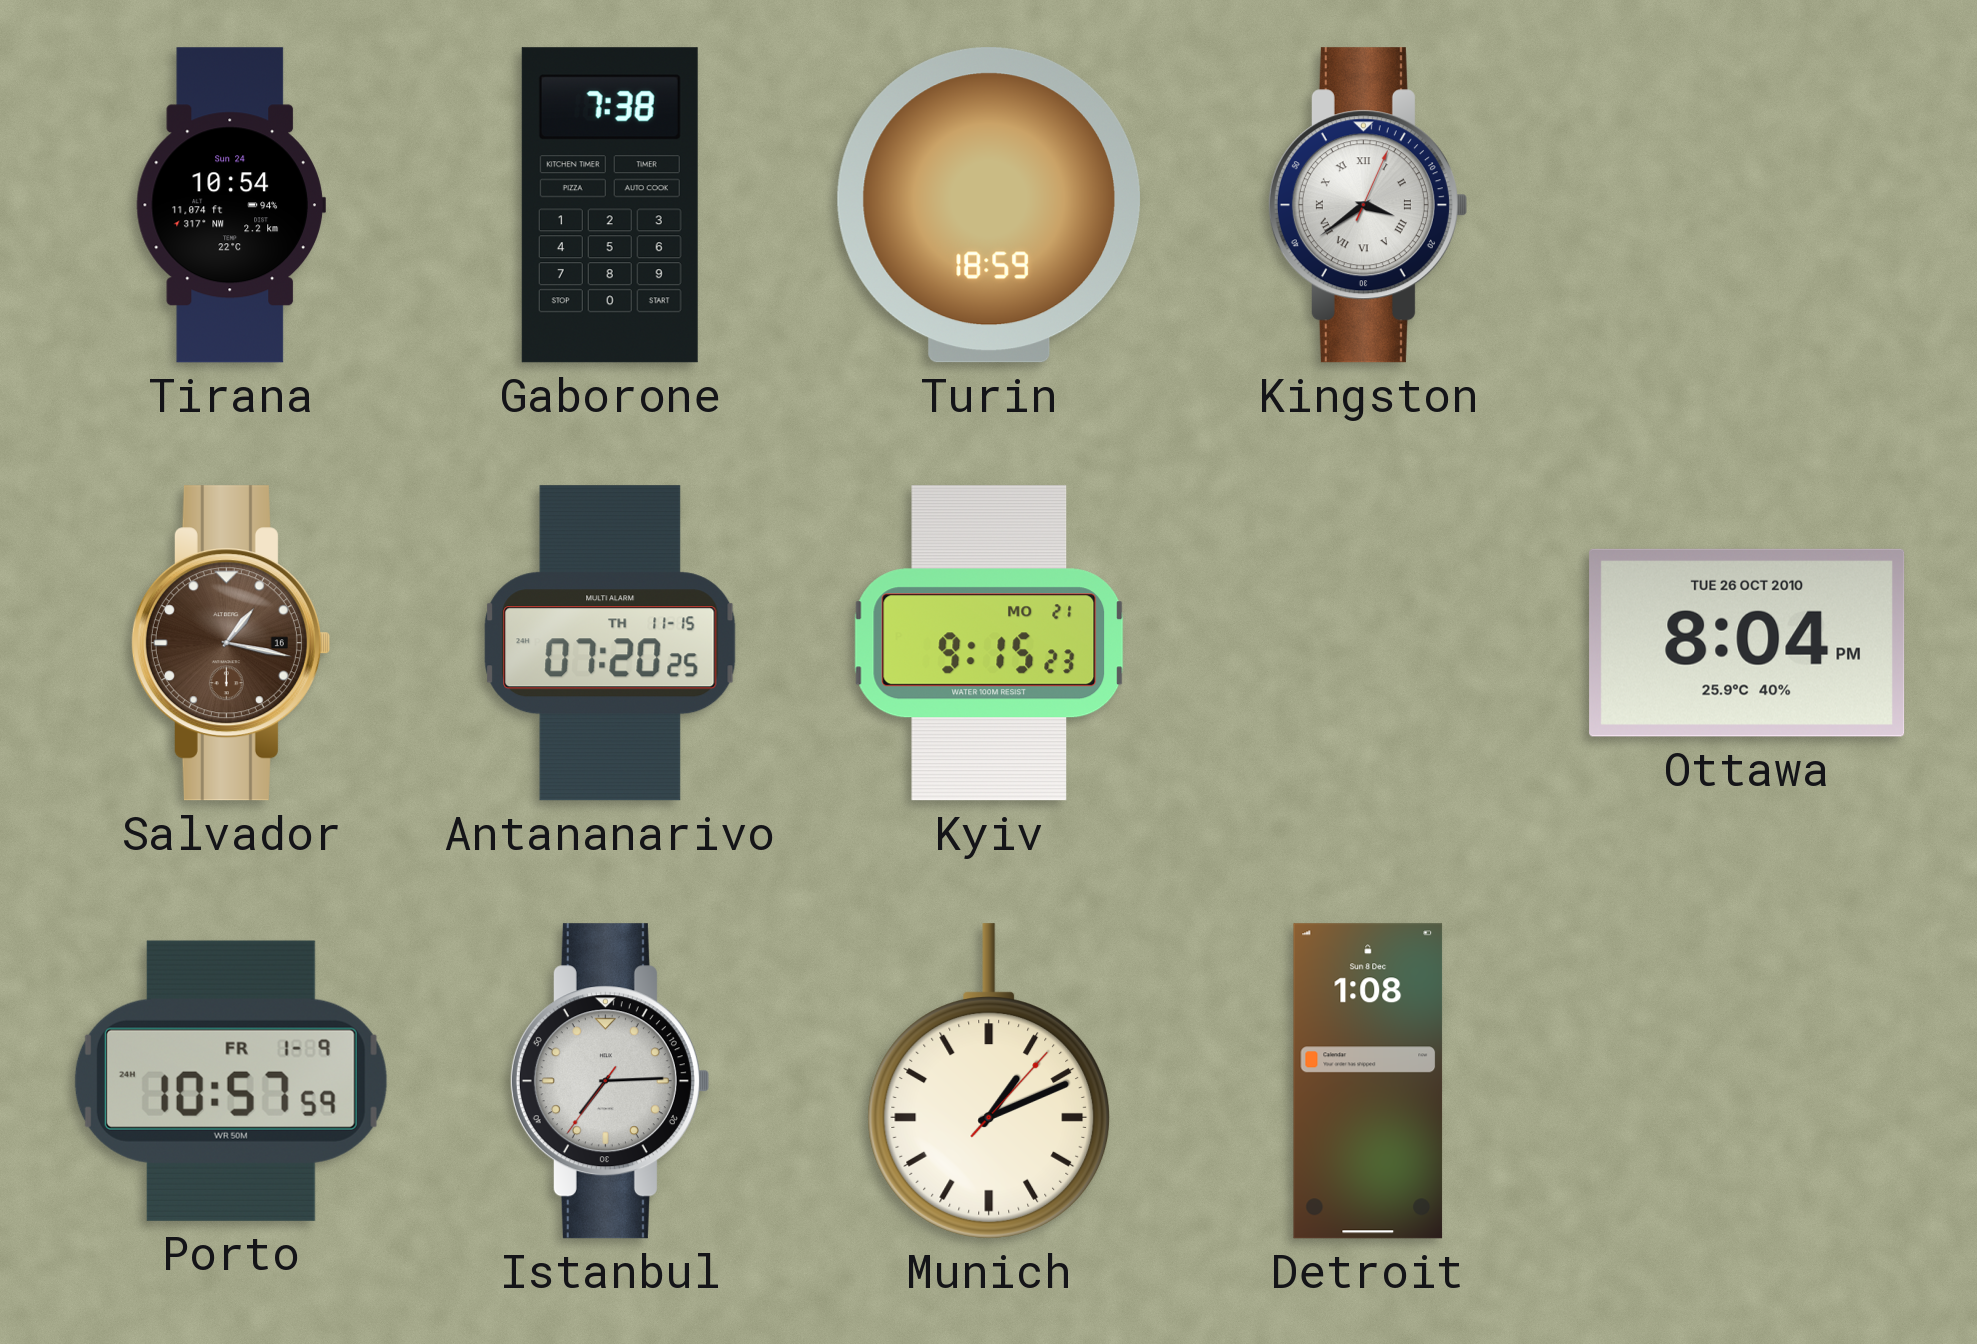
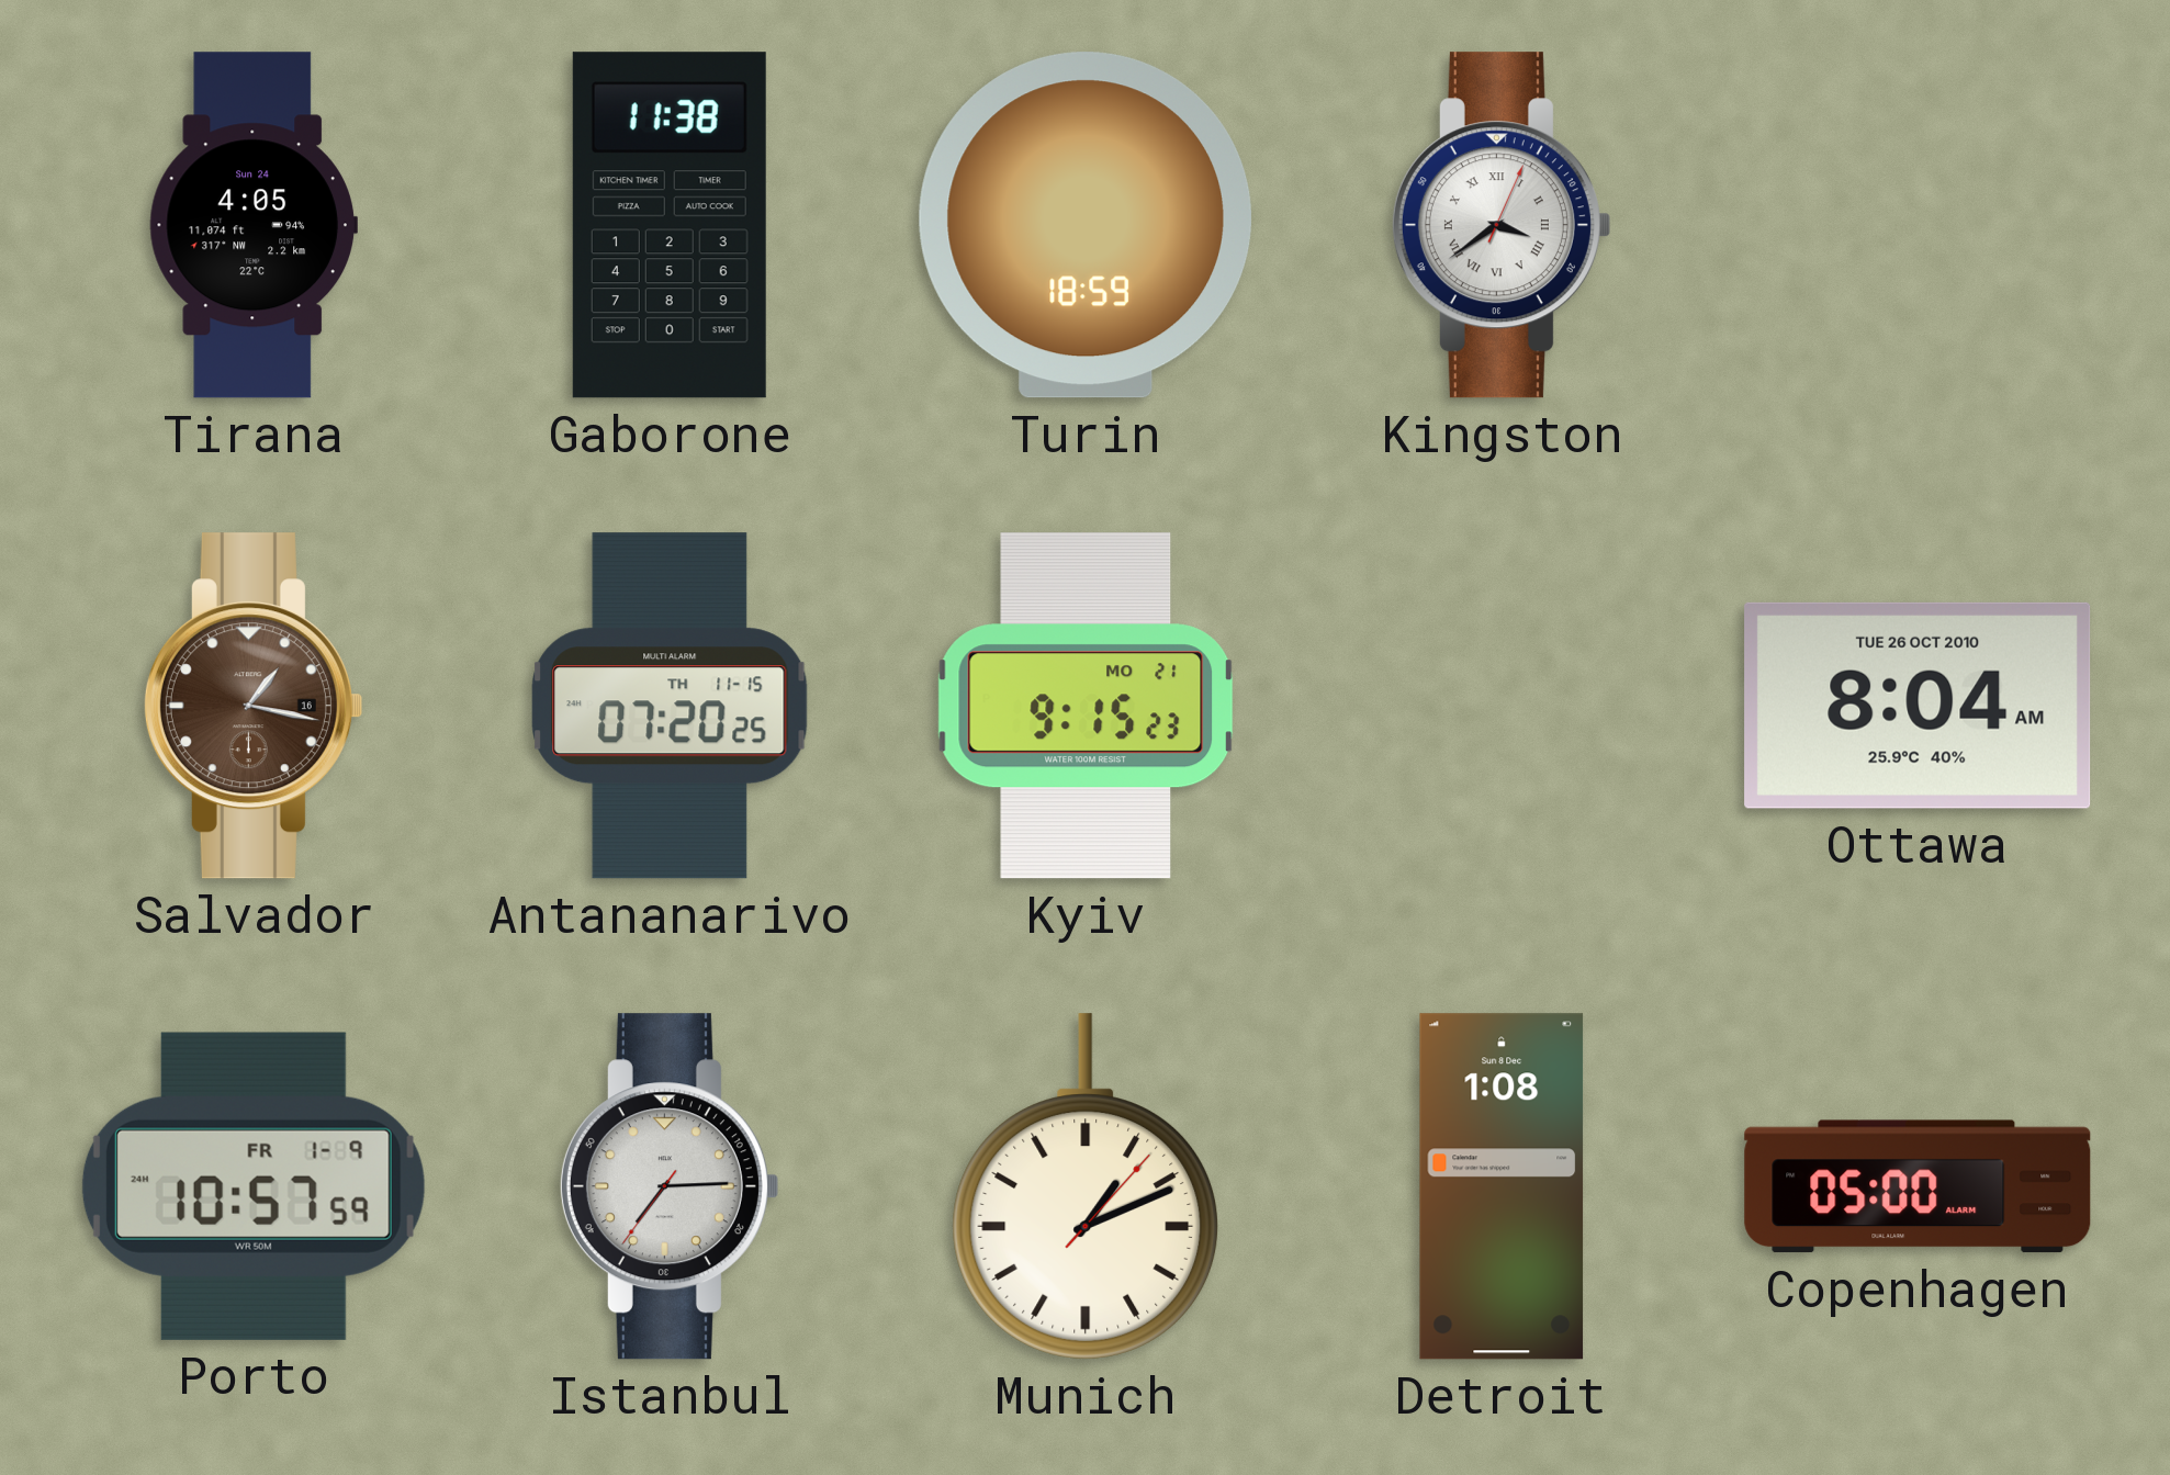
Tirana: 10:54 -> 4:05
Gaborone: 7:38 -> 11:38
Ottawa: 8:04 PM -> 8:04 AM
Copenhagen: none -> 05:00
